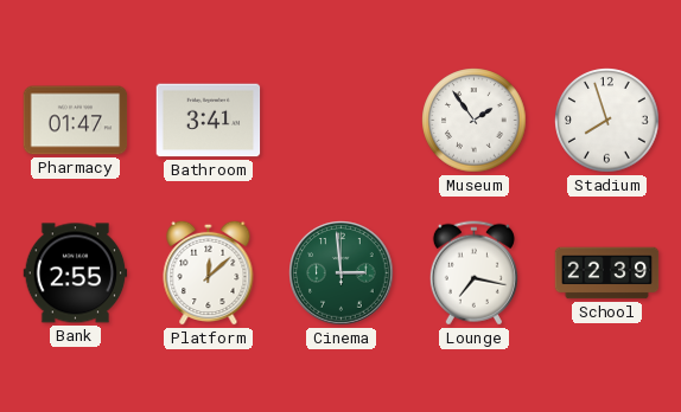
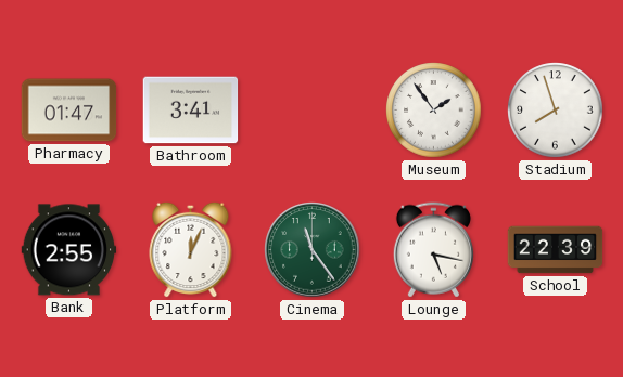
Platform: 12:08 -> 12:04
Cinema: 2:59 -> 11:24
Lounge: 7:17 -> 5:17
